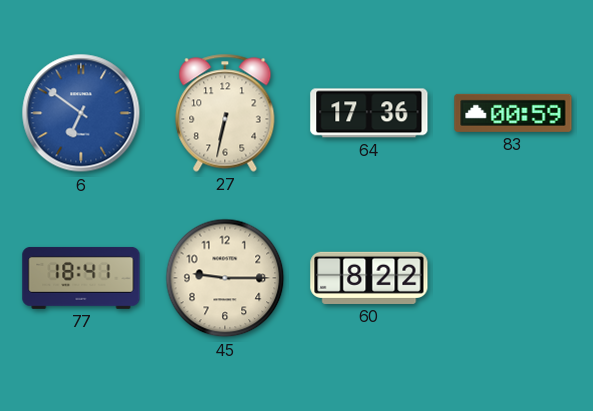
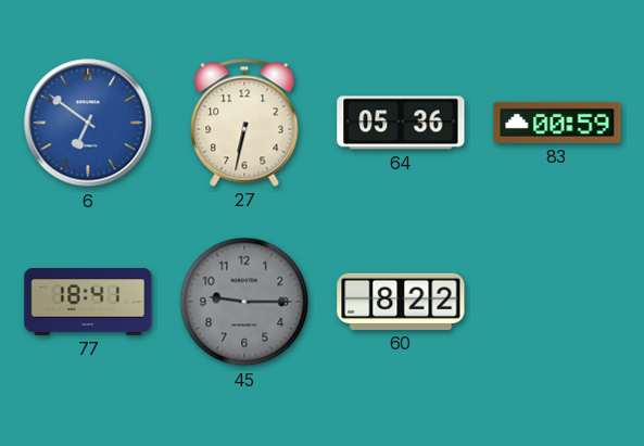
64: 17:36 -> 05:36
45 dial: cream -> grey
